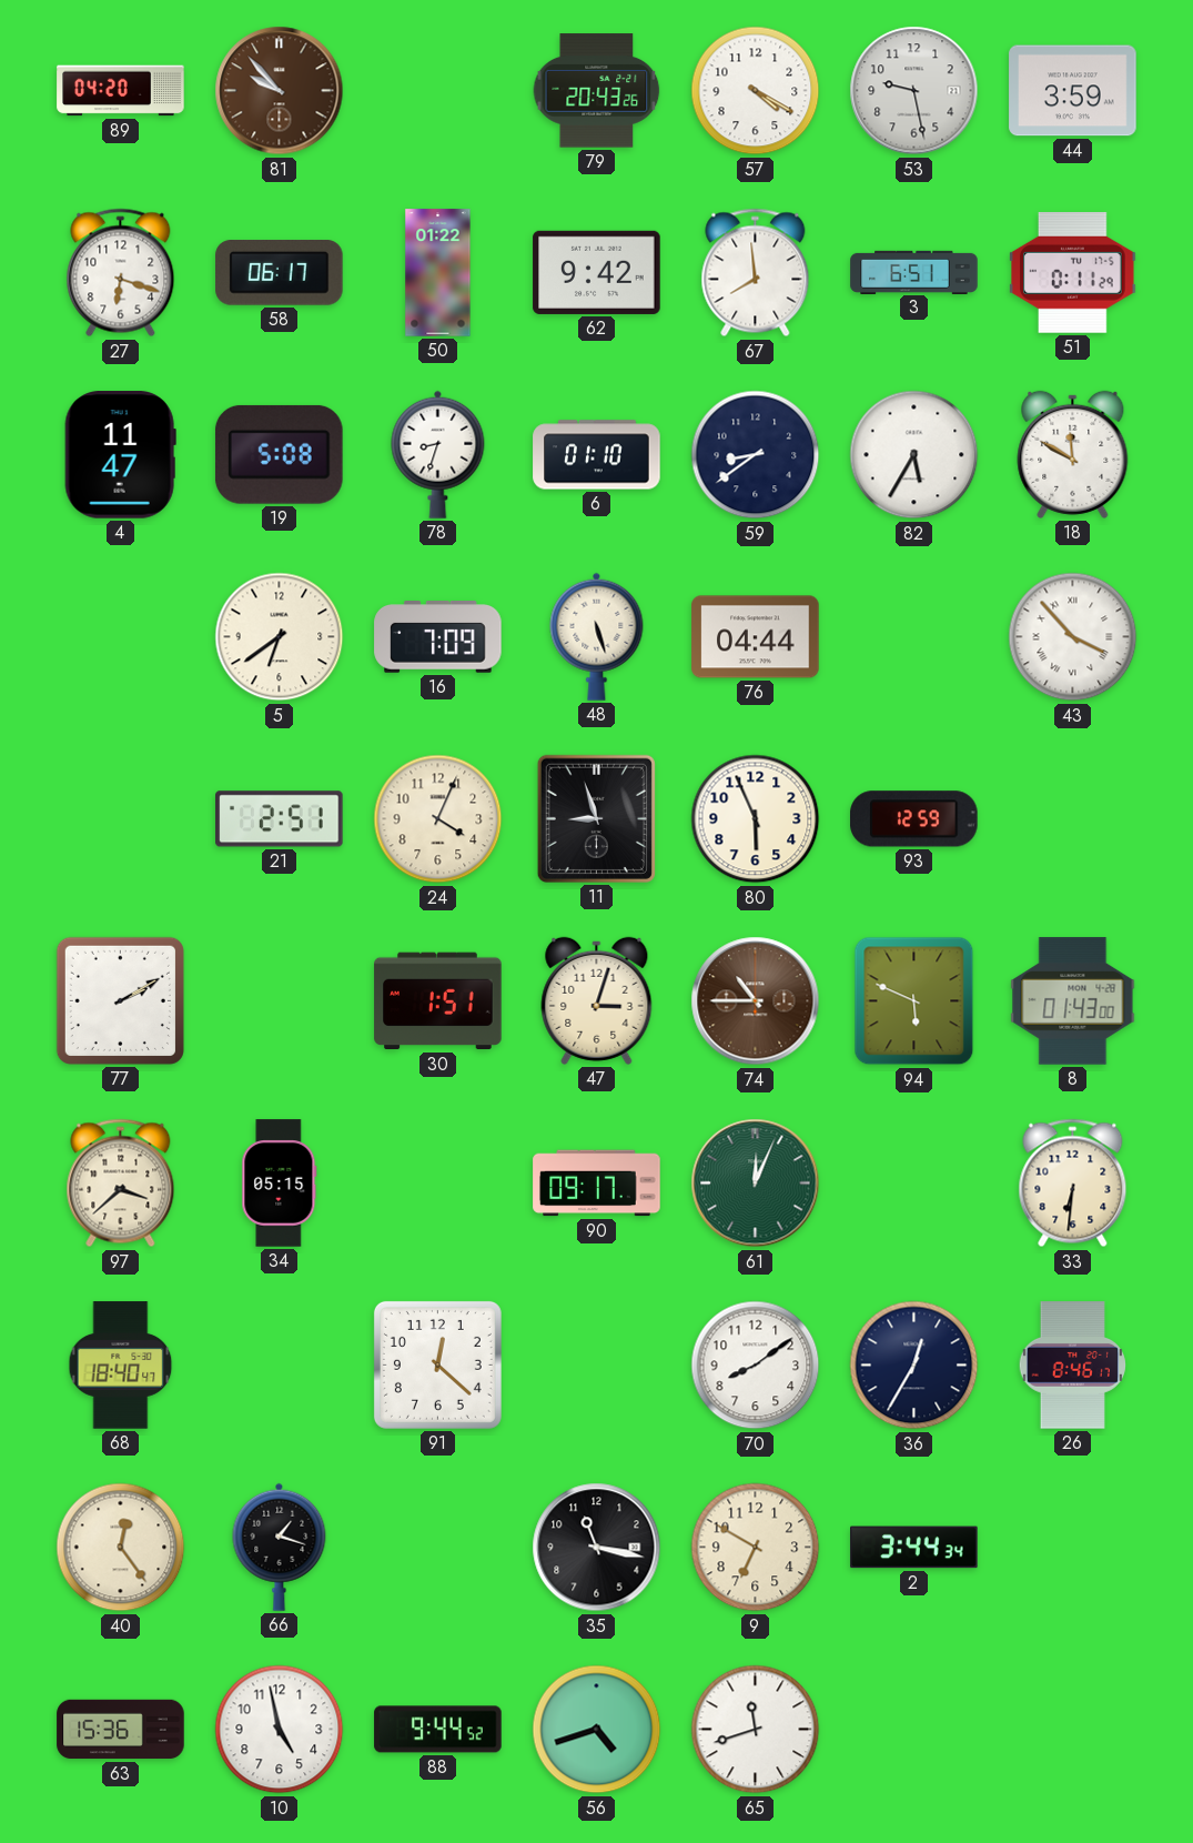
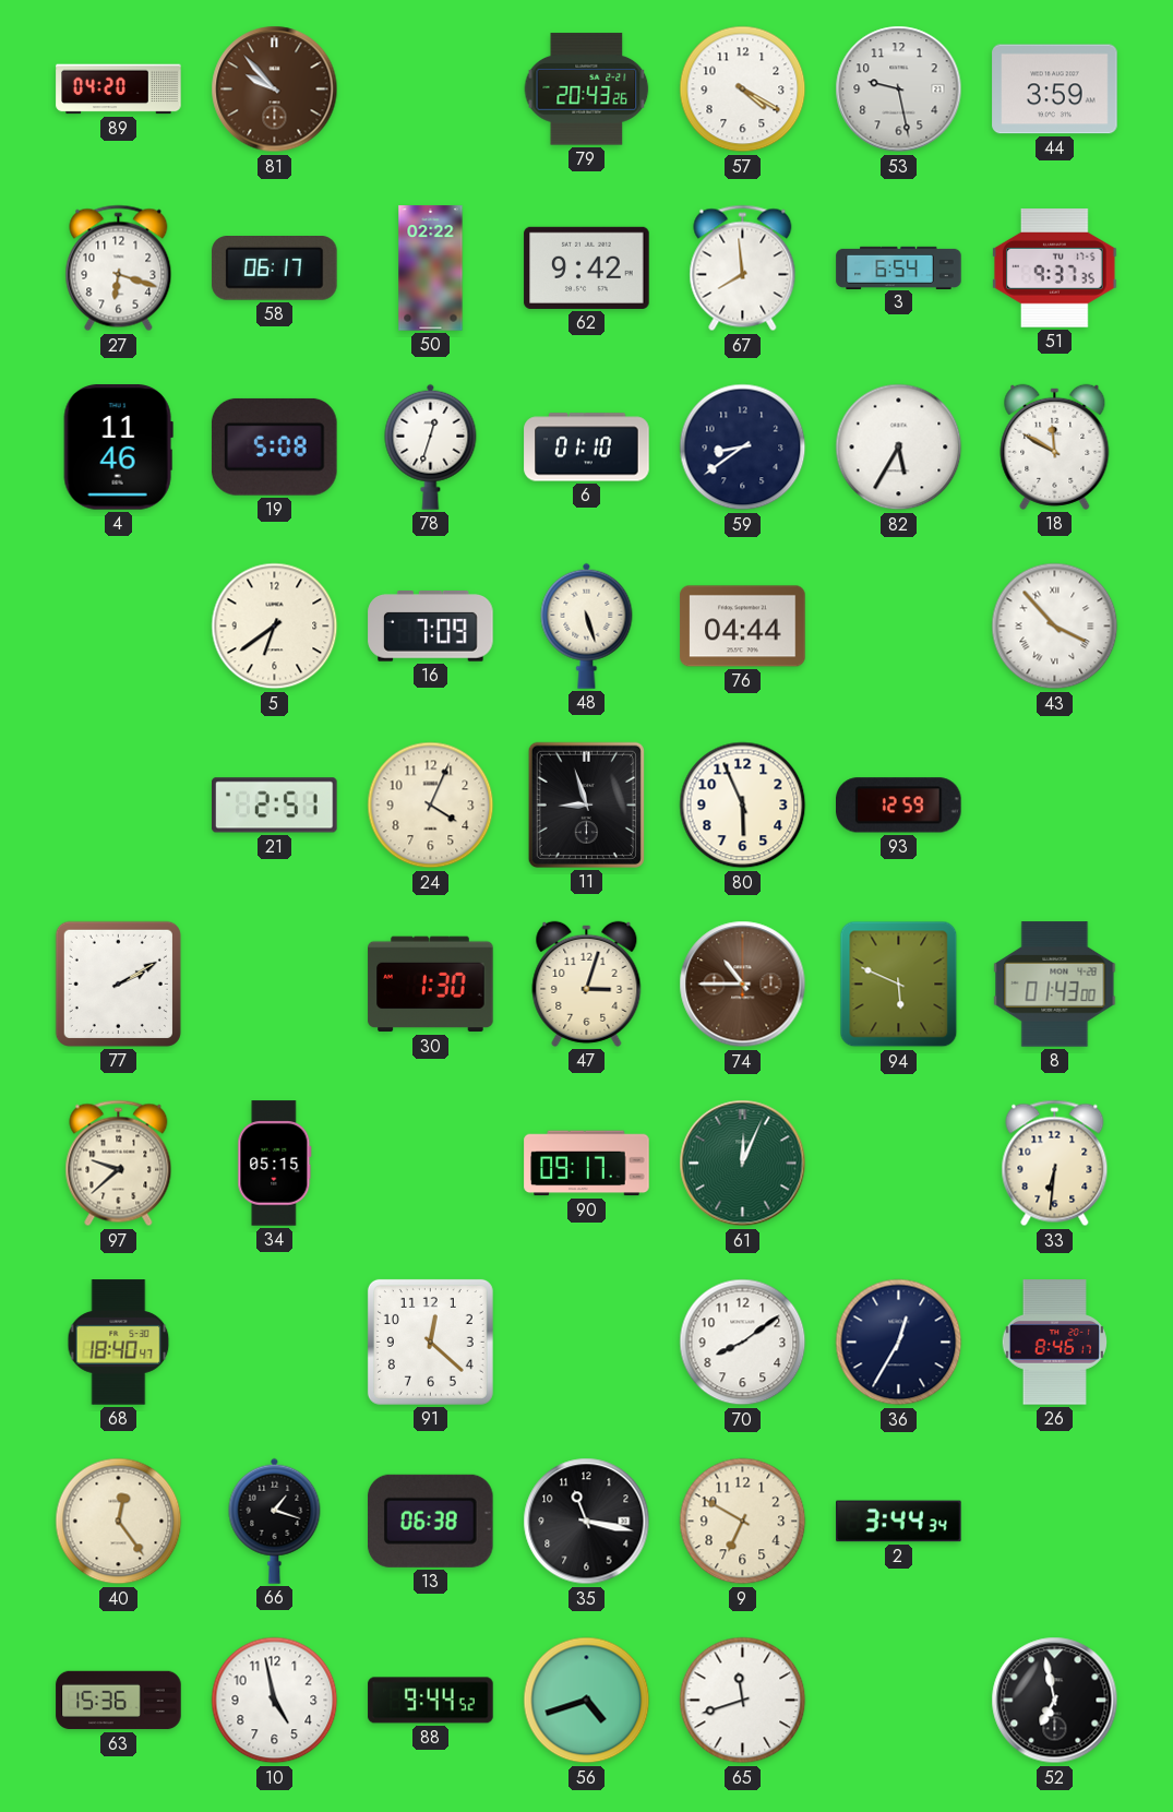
50: 01:22 -> 02:22
3: 6:51 -> 6:54
51: 0:11 -> 9:37
4: 11:47 -> 11:46
78: 8:33 -> 12:33
30: 1:51 -> 1:30
97: 3:38 -> 9:38
13: none -> 06:38
52: none -> 6:58
